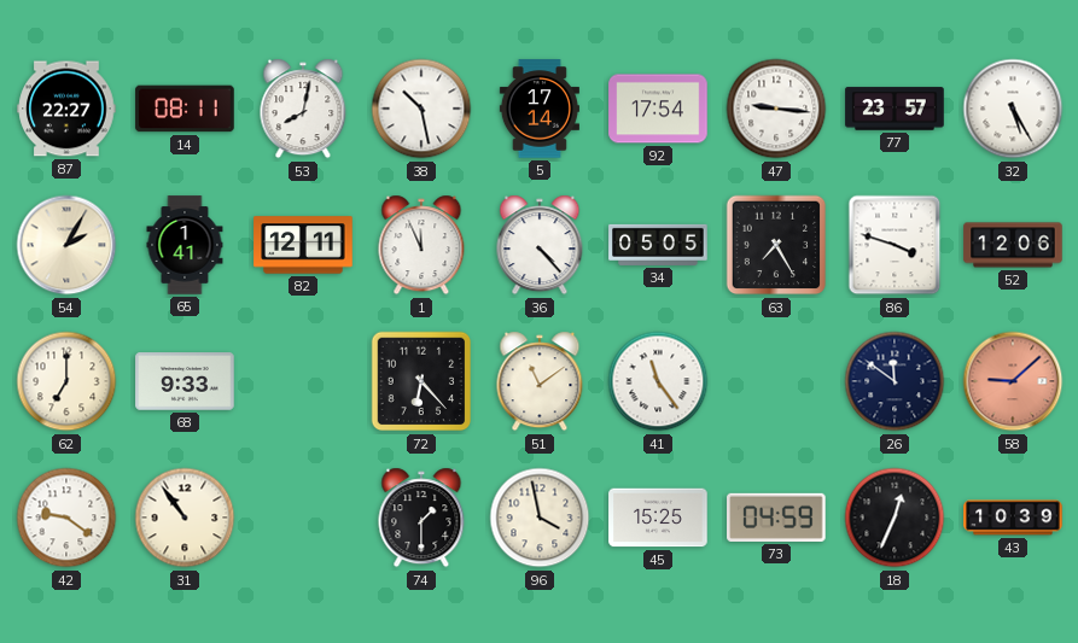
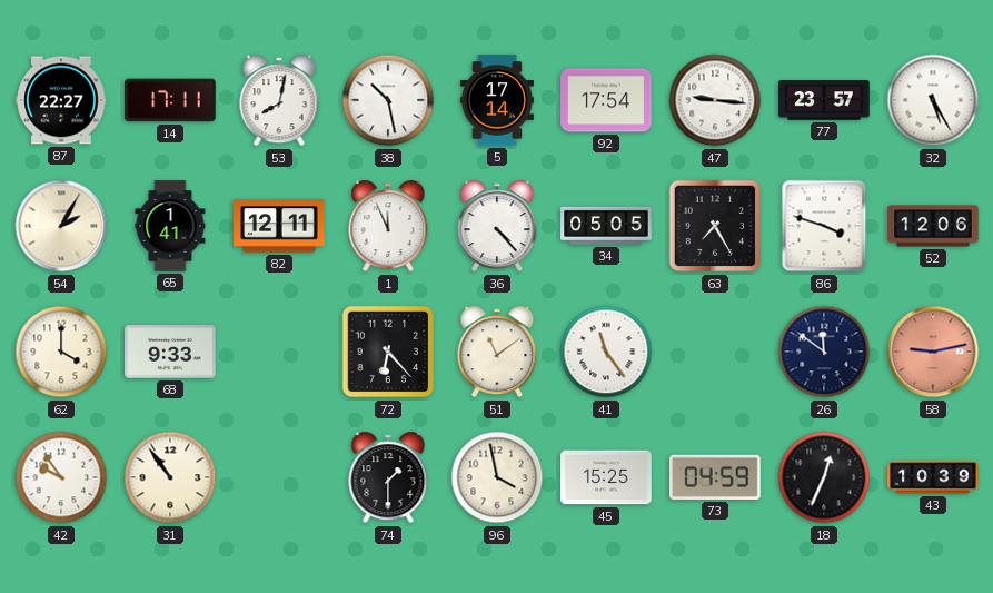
14: 08:11 -> 17:11
62: 7:00 -> 4:00
58: 9:08 -> 9:13
42: 9:21 -> 9:54
